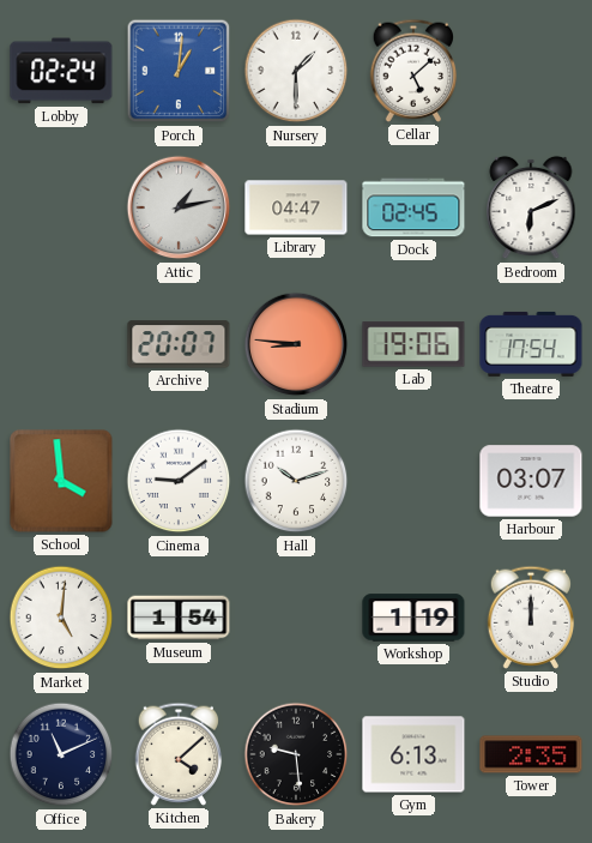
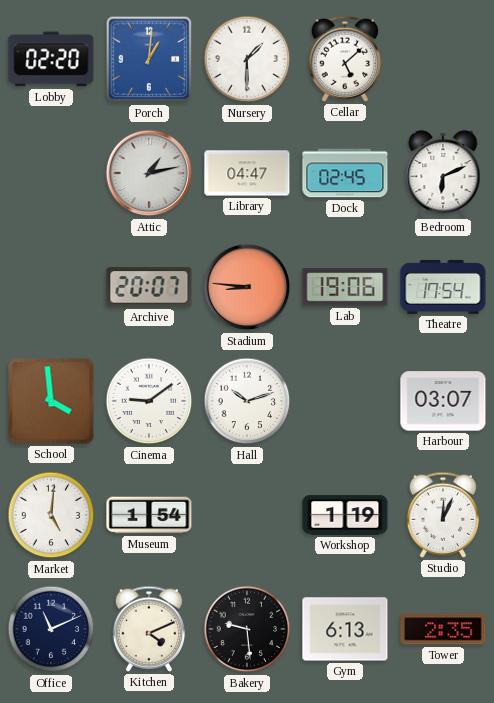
Lobby: 02:24 -> 02:20
Studio: 12:00 -> 12:04
Kitchen: 4:08 -> 4:11
